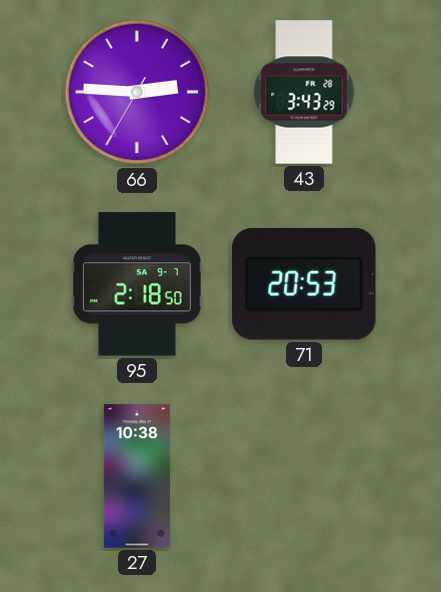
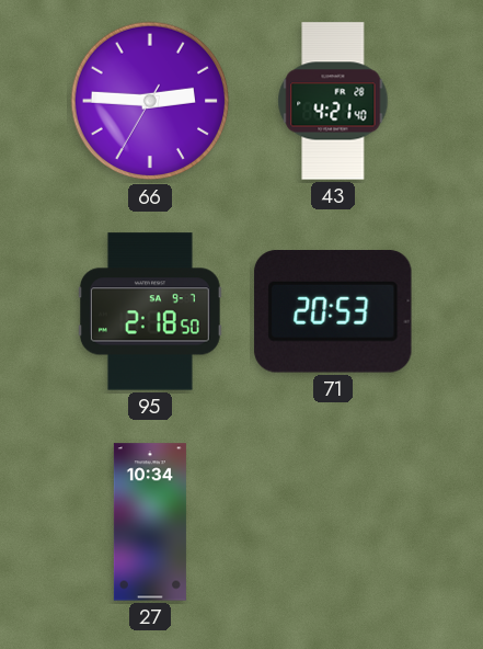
43: 3:43 -> 4:21
27: 10:38 -> 10:34
